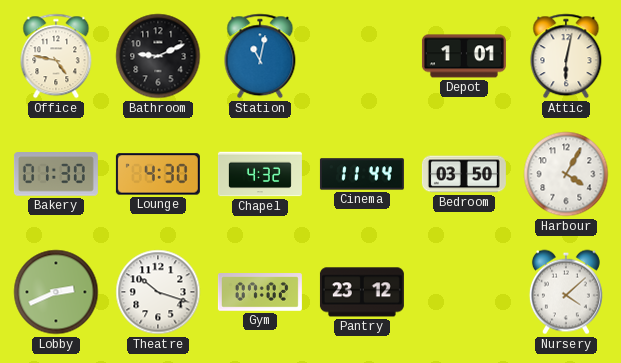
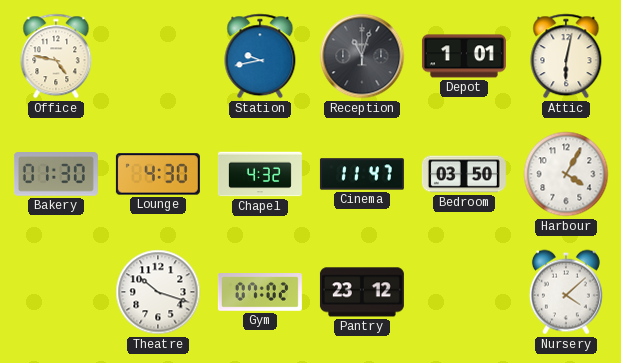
Bathroom: 9:11 -> none
Station: 11:02 -> 9:43
Reception: none -> 11:03
Cinema: 11:44 -> 11:47
Lobby: 2:41 -> none
